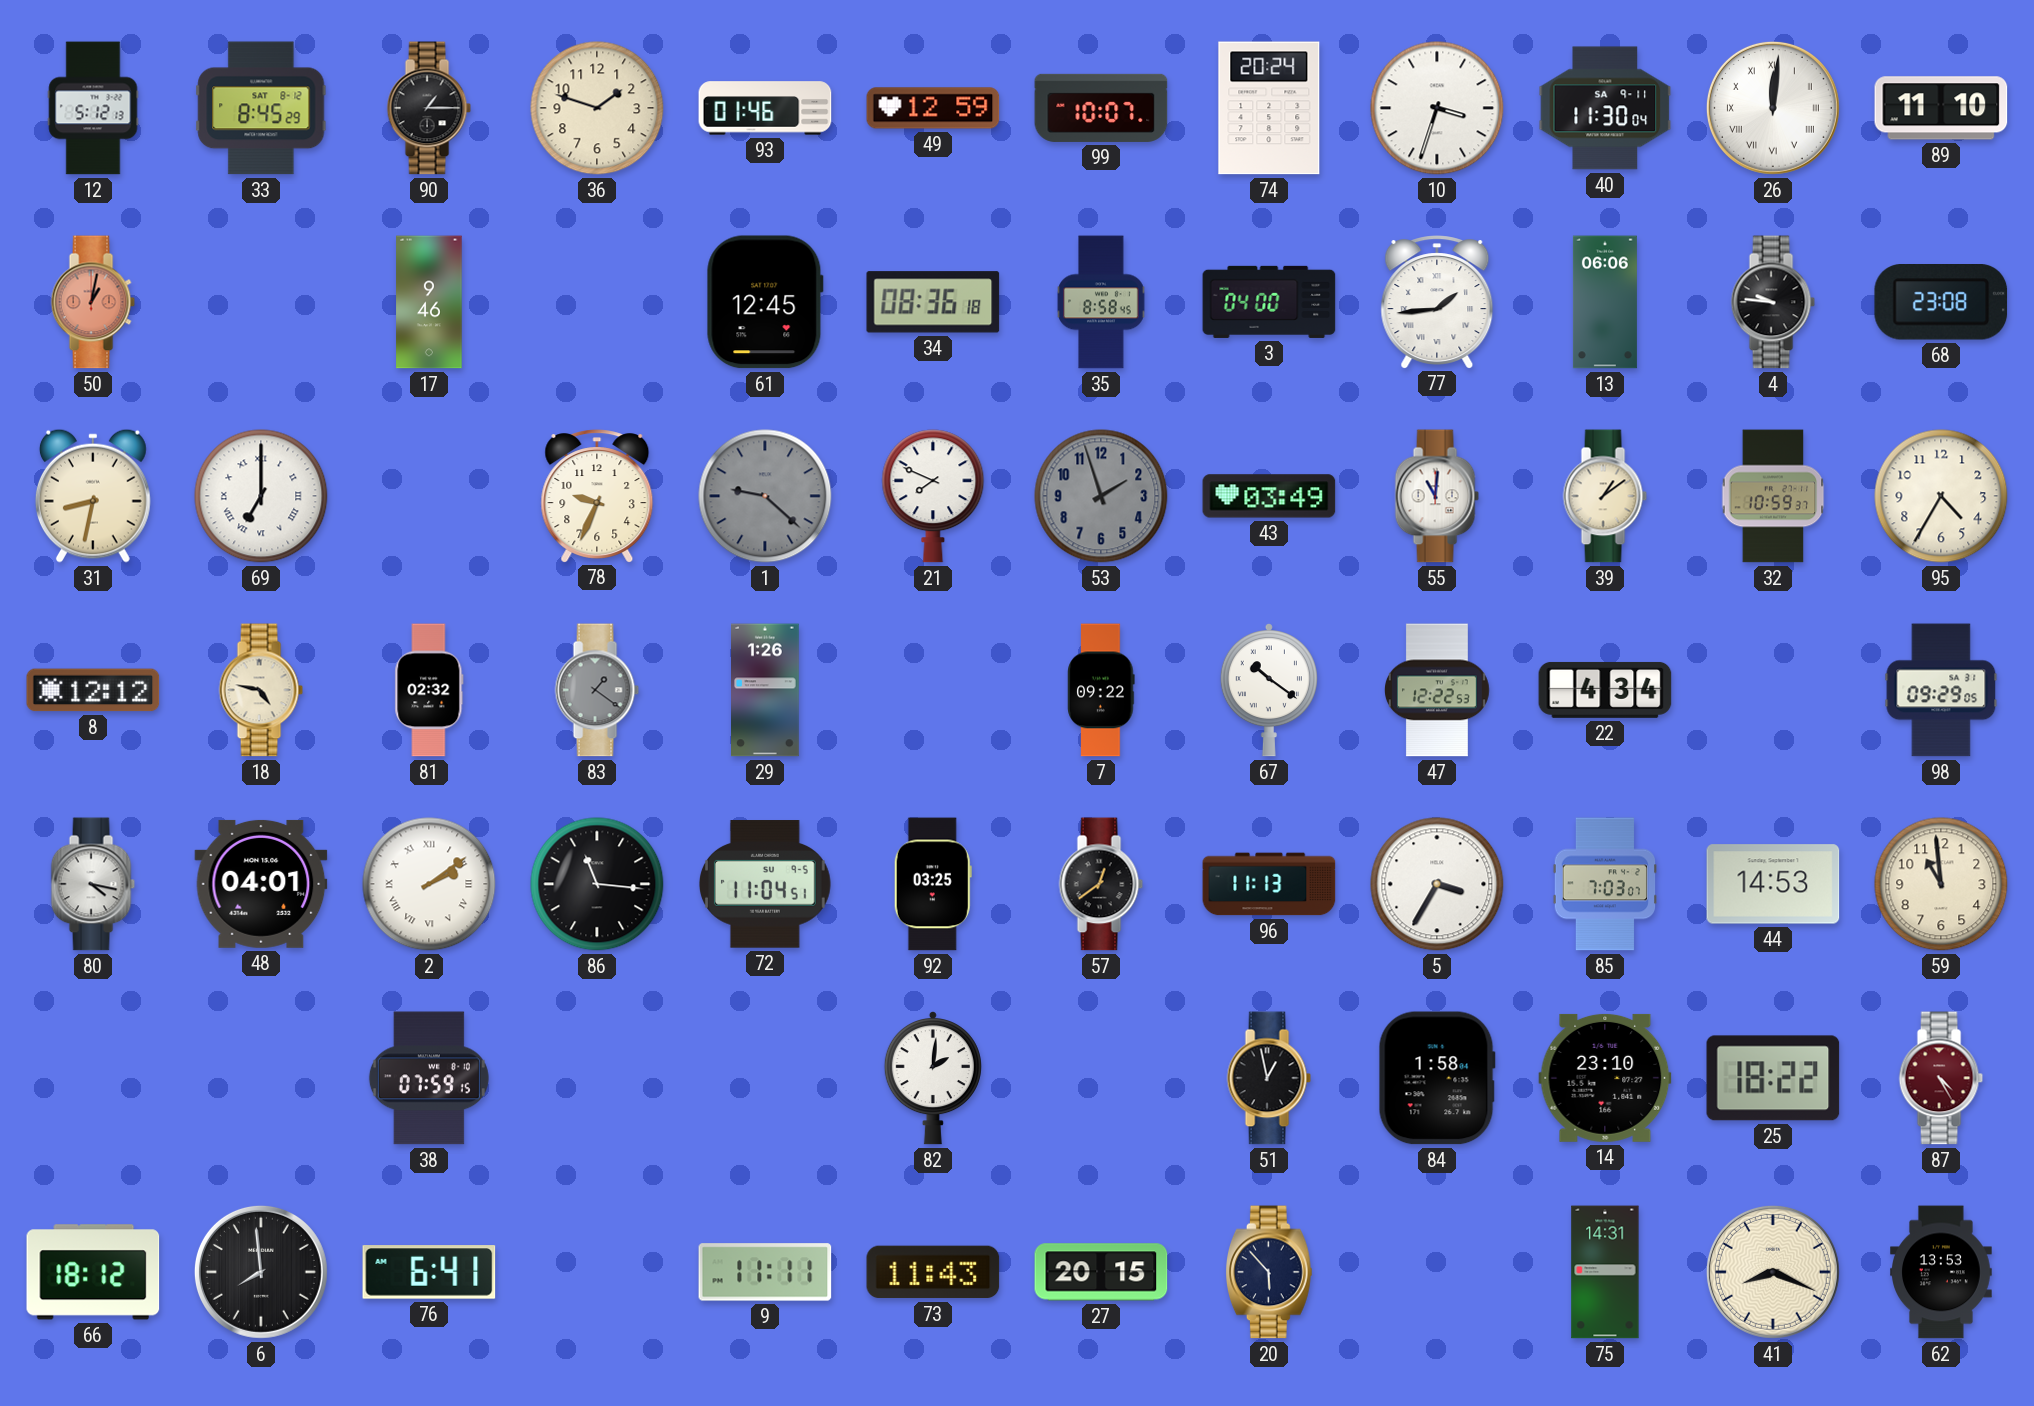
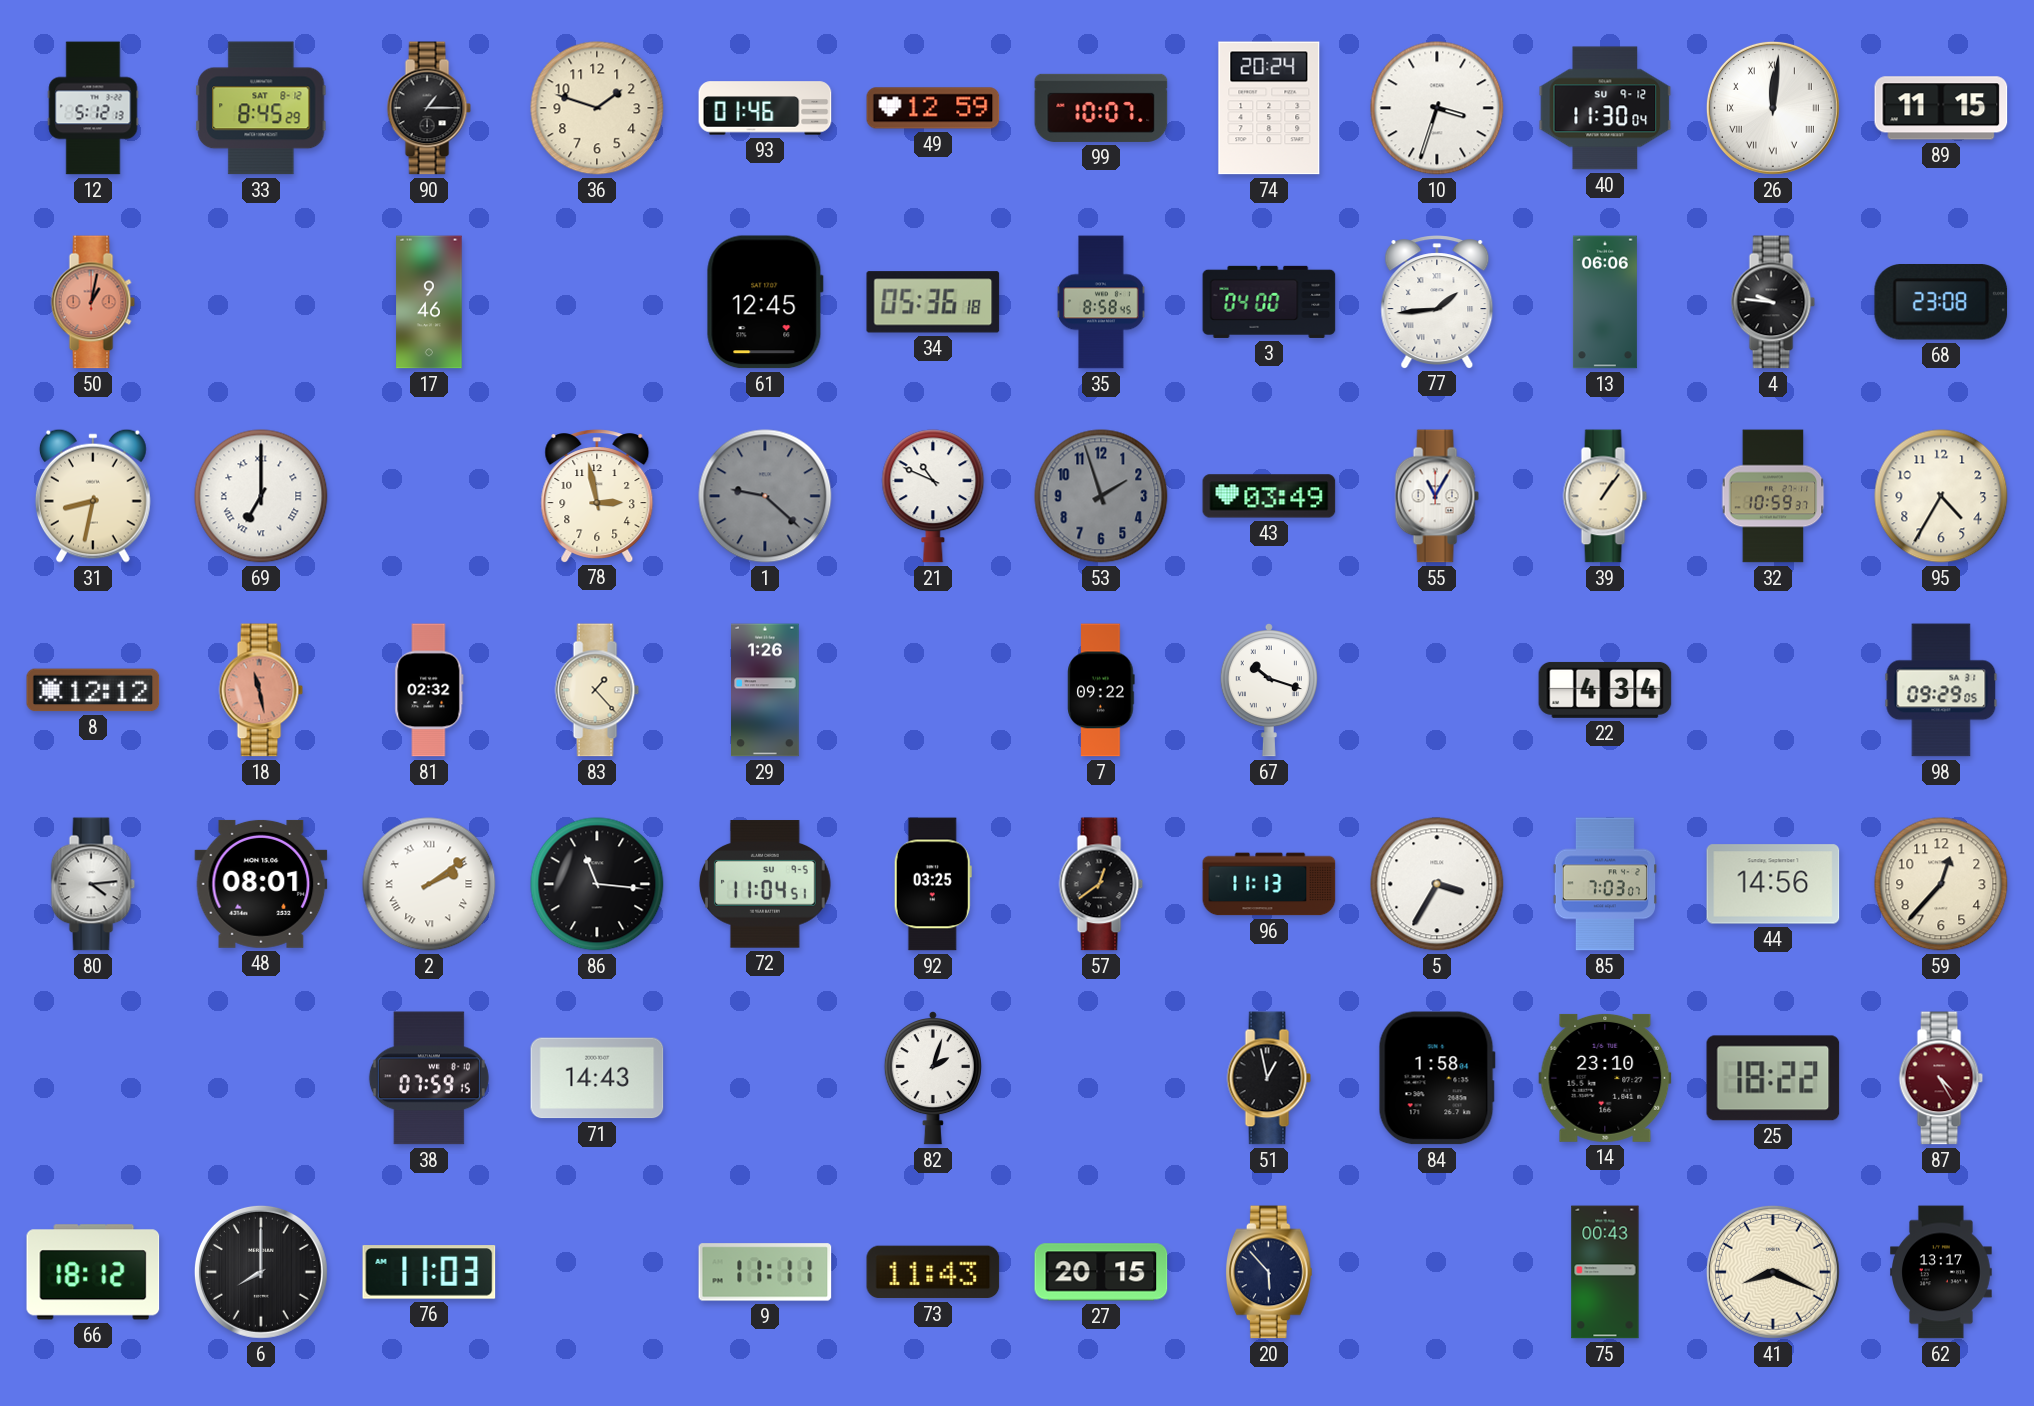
40 date: SA 9-11 -> SU 9-12
89: 11:10 -> 11:15
34: 08:36 -> 05:36
78: 9:34 -> 2:58
21: 7:49 -> 10:49
55: 11:01 -> 11:05
39: 1:09 -> 1:06
18: 4:47 -> 11:28
18 dial: cream -> salmon
83: 1:21 -> 1:23
83 dial: grey -> cream
67: 10:21 -> 10:18
47: 12:22 -> none
80: 4:17 -> 4:14
48: 04:01 -> 08:01
44: 14:53 -> 14:56
59: 10:59 -> 12:37
71: none -> 14:43
82: 2:01 -> 2:03
6: 7:59 -> 8:00
76: 6:41 -> 11:03
75: 14:31 -> 00:43
62: 13:53 -> 13:17
